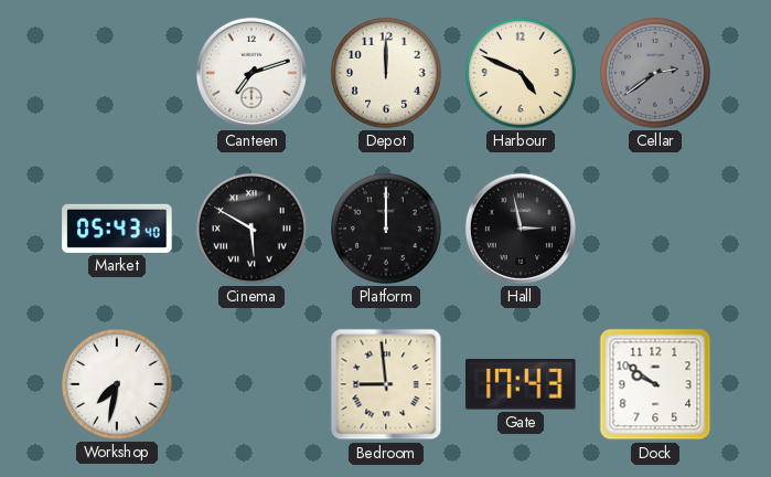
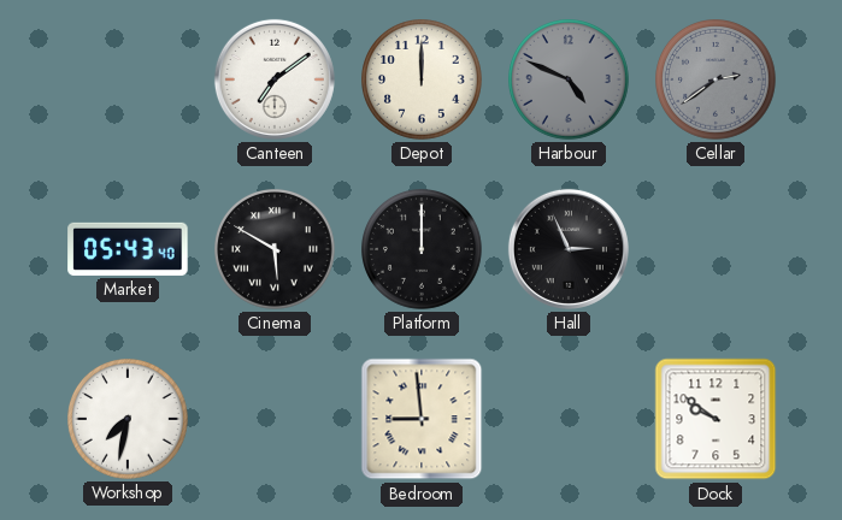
Canteen: 7:12 -> 7:09
Harbour dial: cream -> grey
Hall: 2:58 -> 2:56
Gate: 17:43 -> none
